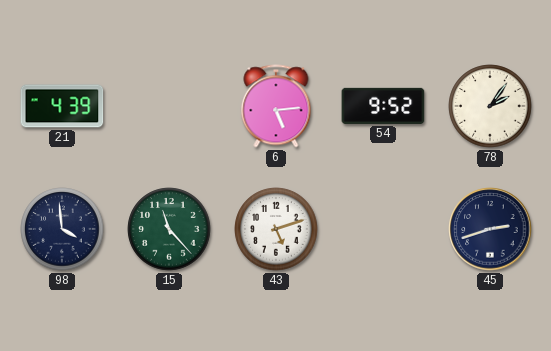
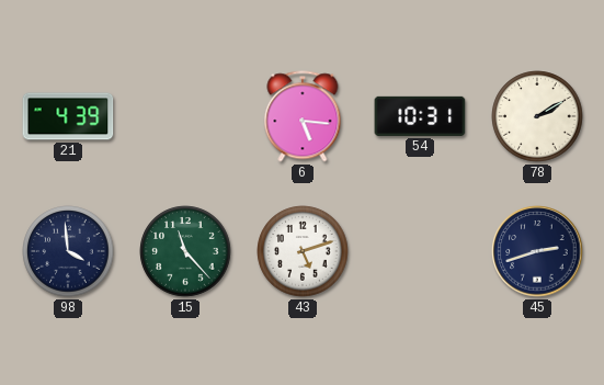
6: 5:14 -> 5:16
54: 9:52 -> 10:31
78: 2:06 -> 2:10
